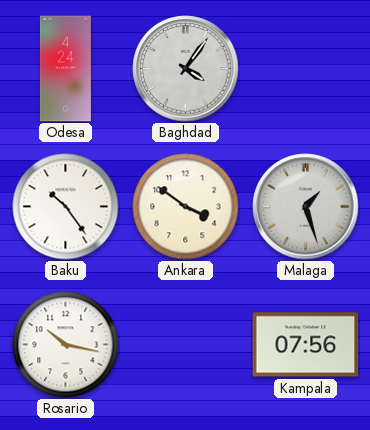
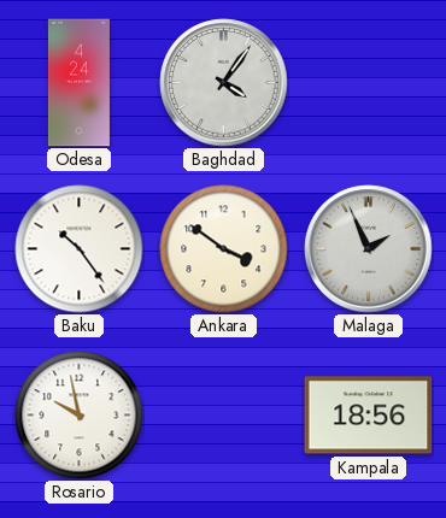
Malaga: 1:27 -> 1:56
Rosario: 10:17 -> 9:58
Kampala: 07:56 -> 18:56
